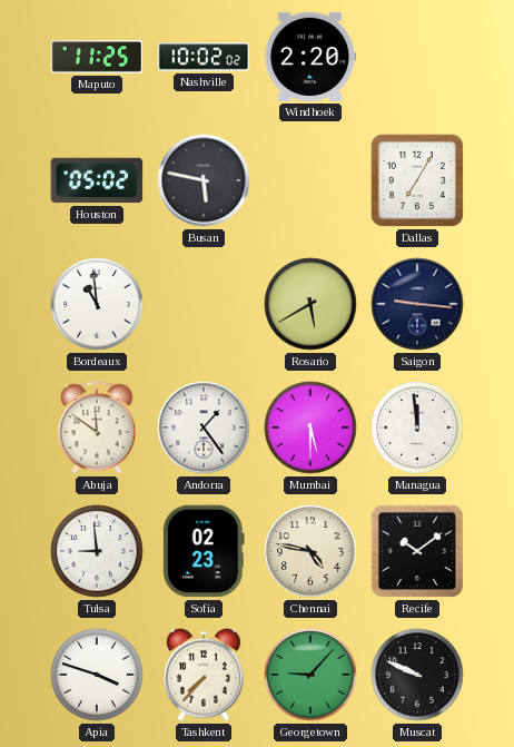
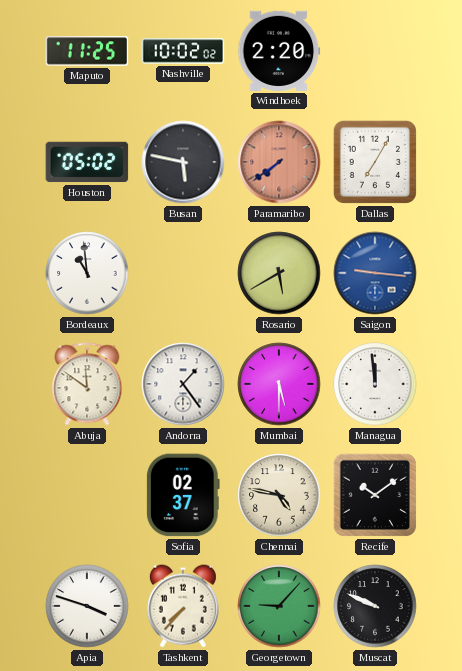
Paramaribo: none -> 7:39
Saigon dial: navy -> blue
Tulsa: 8:59 -> none
Sofia: 02:23 -> 02:37
